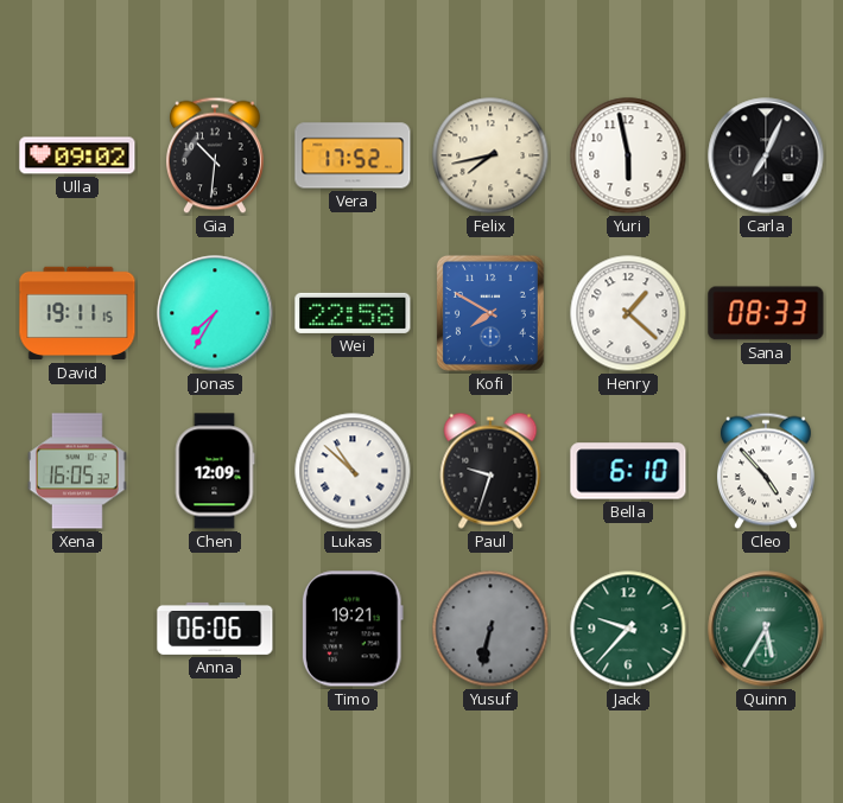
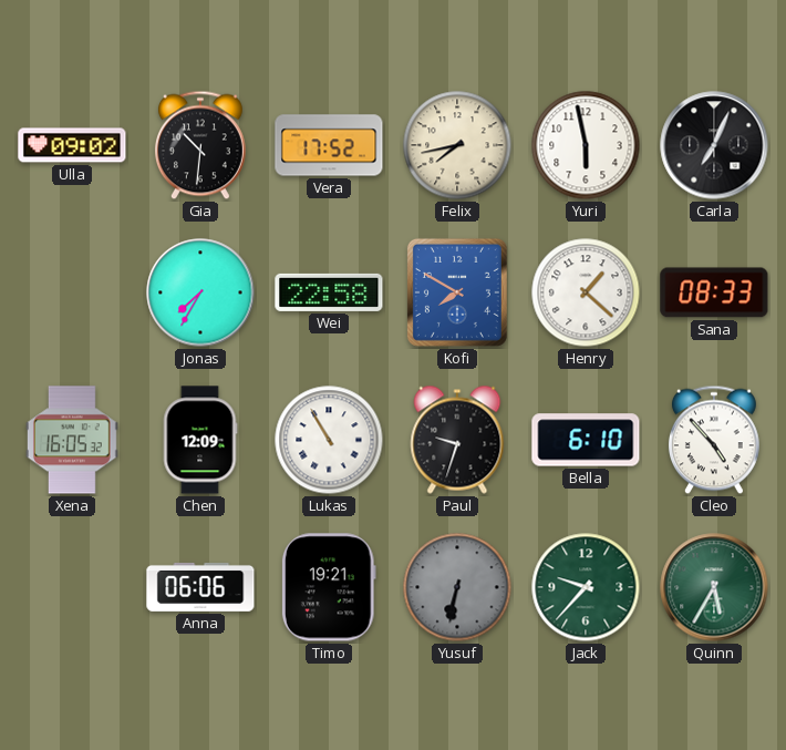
David: 19:11 -> none
Lukas: 10:52 -> 10:55
